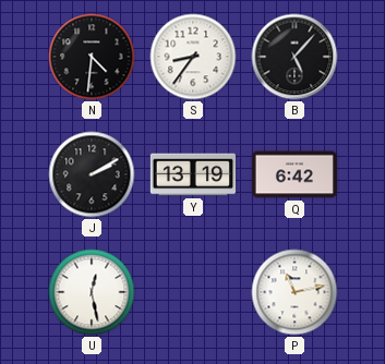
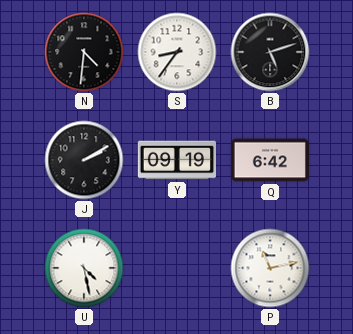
B: 5:07 -> 5:12
Y: 13:19 -> 09:19
U: 12:28 -> 4:28
